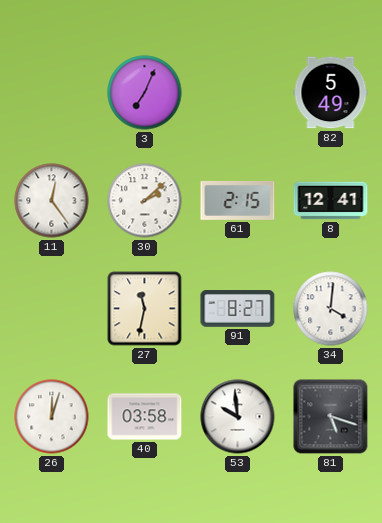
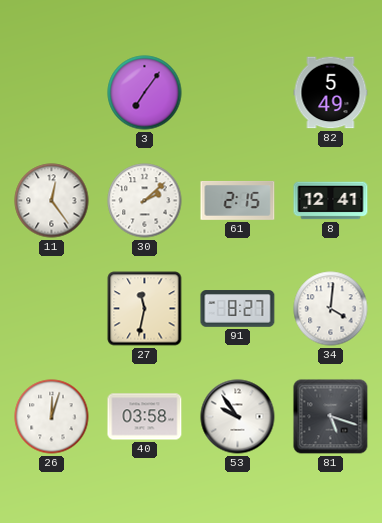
3: 7:04 -> 7:06
53: 9:59 -> 9:54
